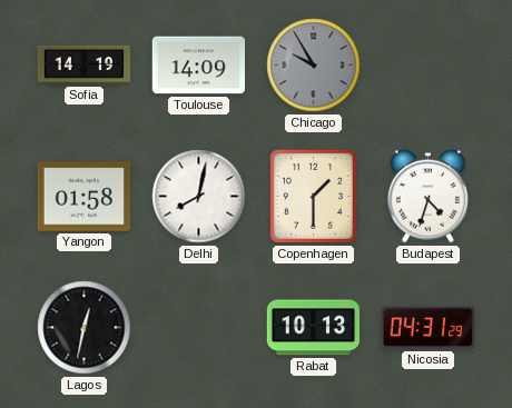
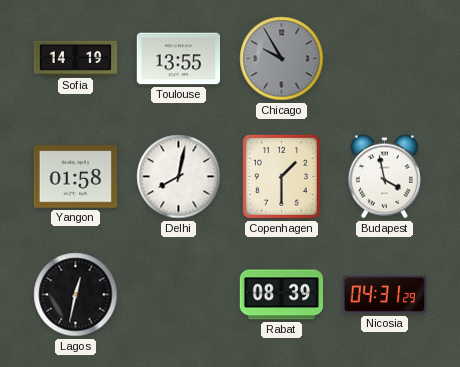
Toulouse: 14:09 -> 13:55
Budapest: 4:33 -> 3:58
Rabat: 10:13 -> 08:39
